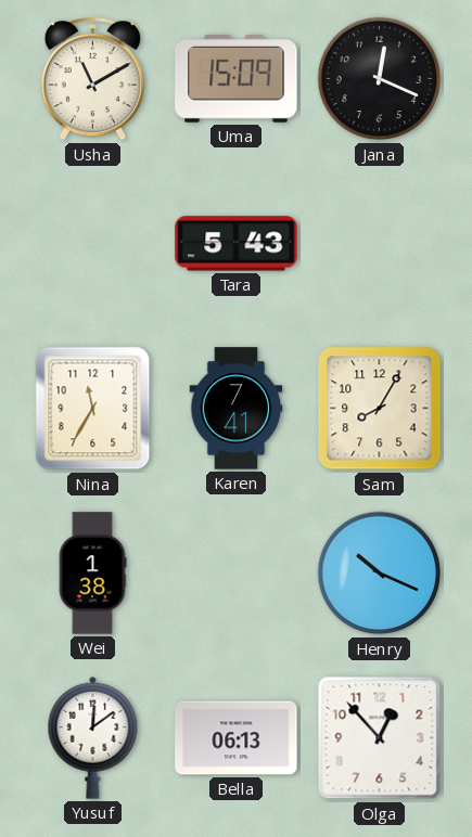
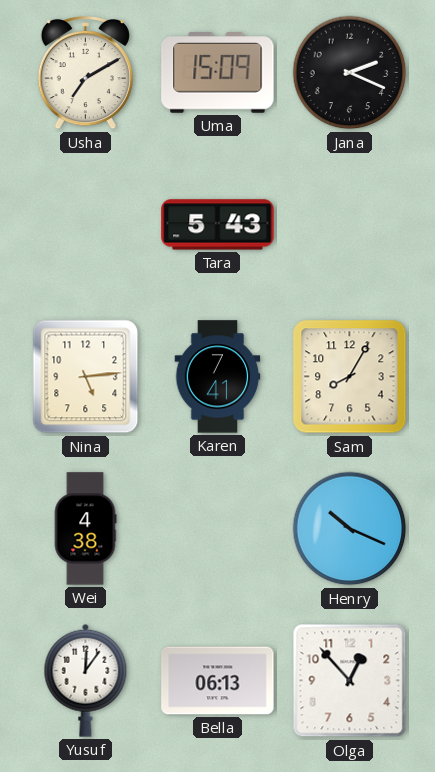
Usha: 11:10 -> 7:10
Jana: 12:19 -> 2:19
Nina: 11:35 -> 5:14
Wei: 1:38 -> 4:38
Yusuf: 12:09 -> 12:06
